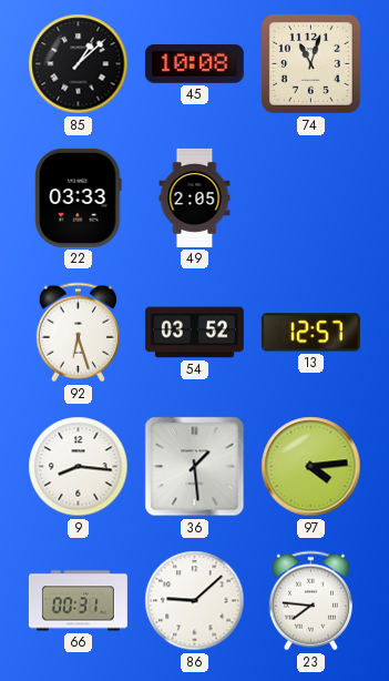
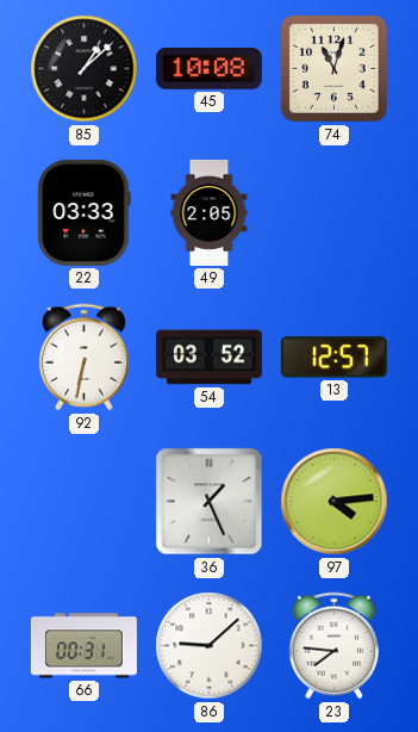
92: 6:27 -> 6:32
9: 8:16 -> none
36: 1:29 -> 1:26
